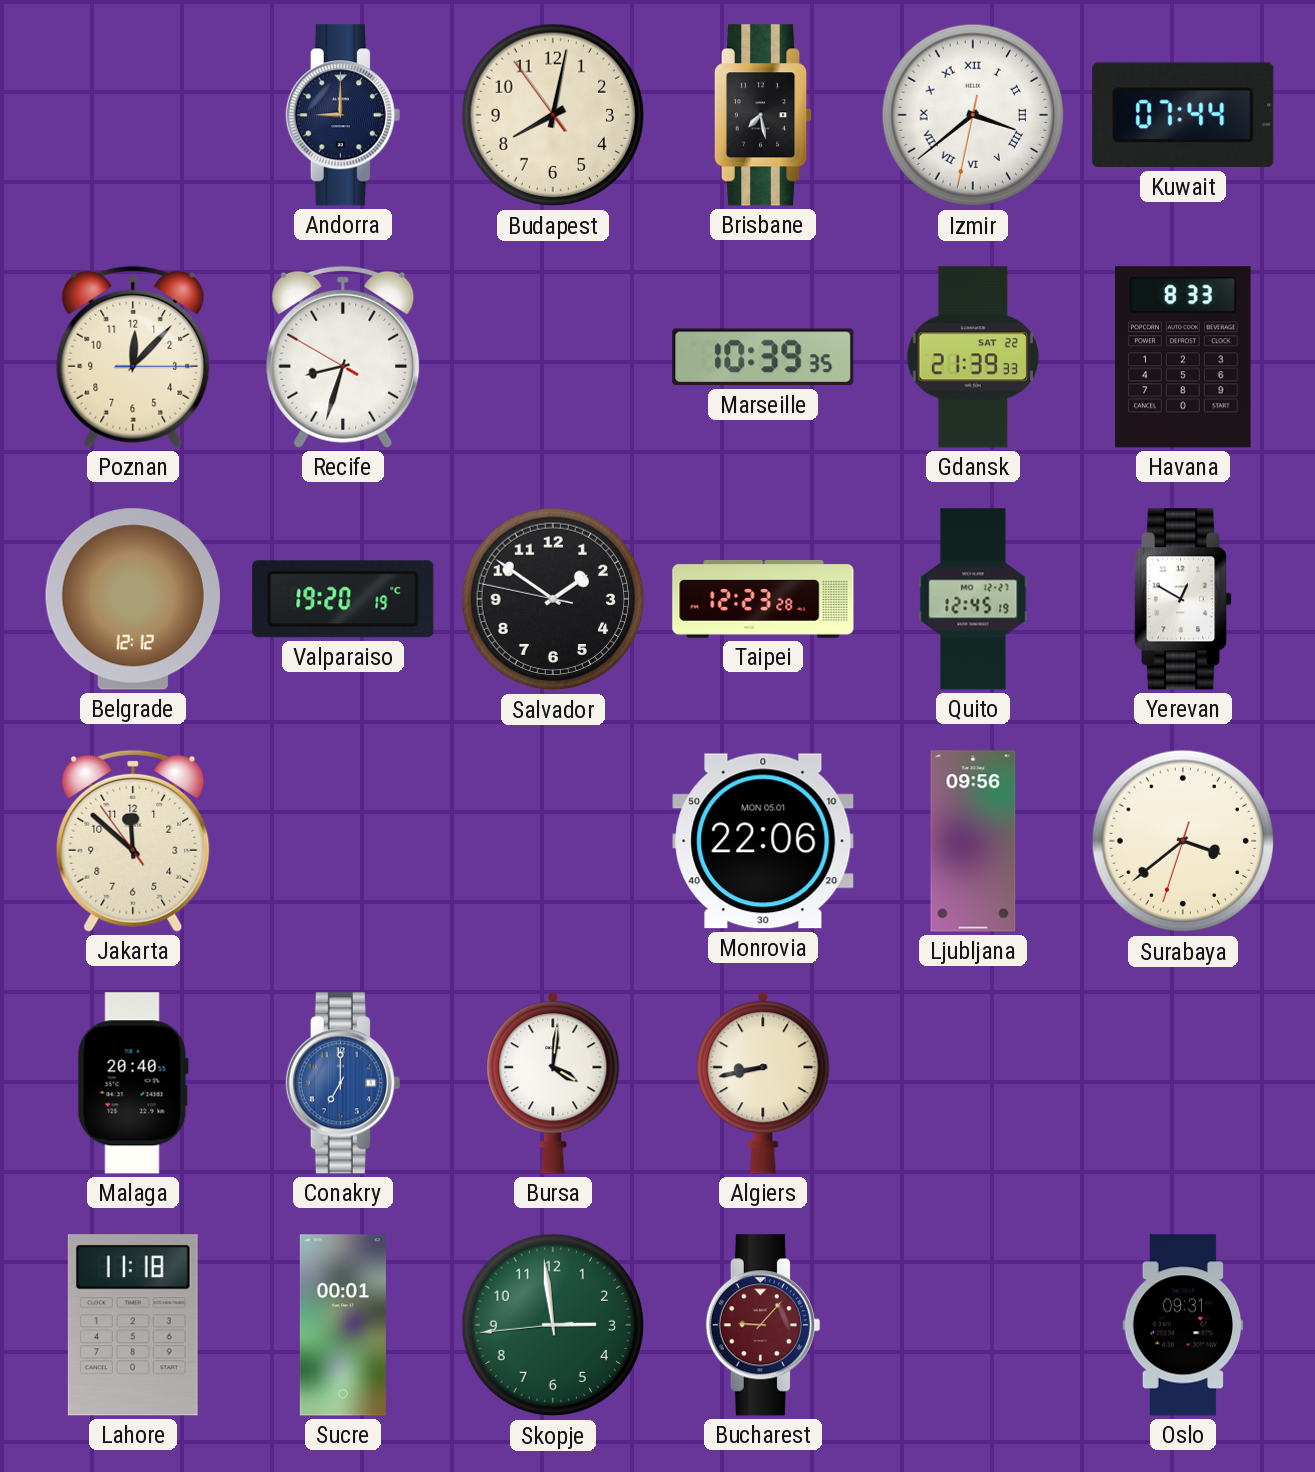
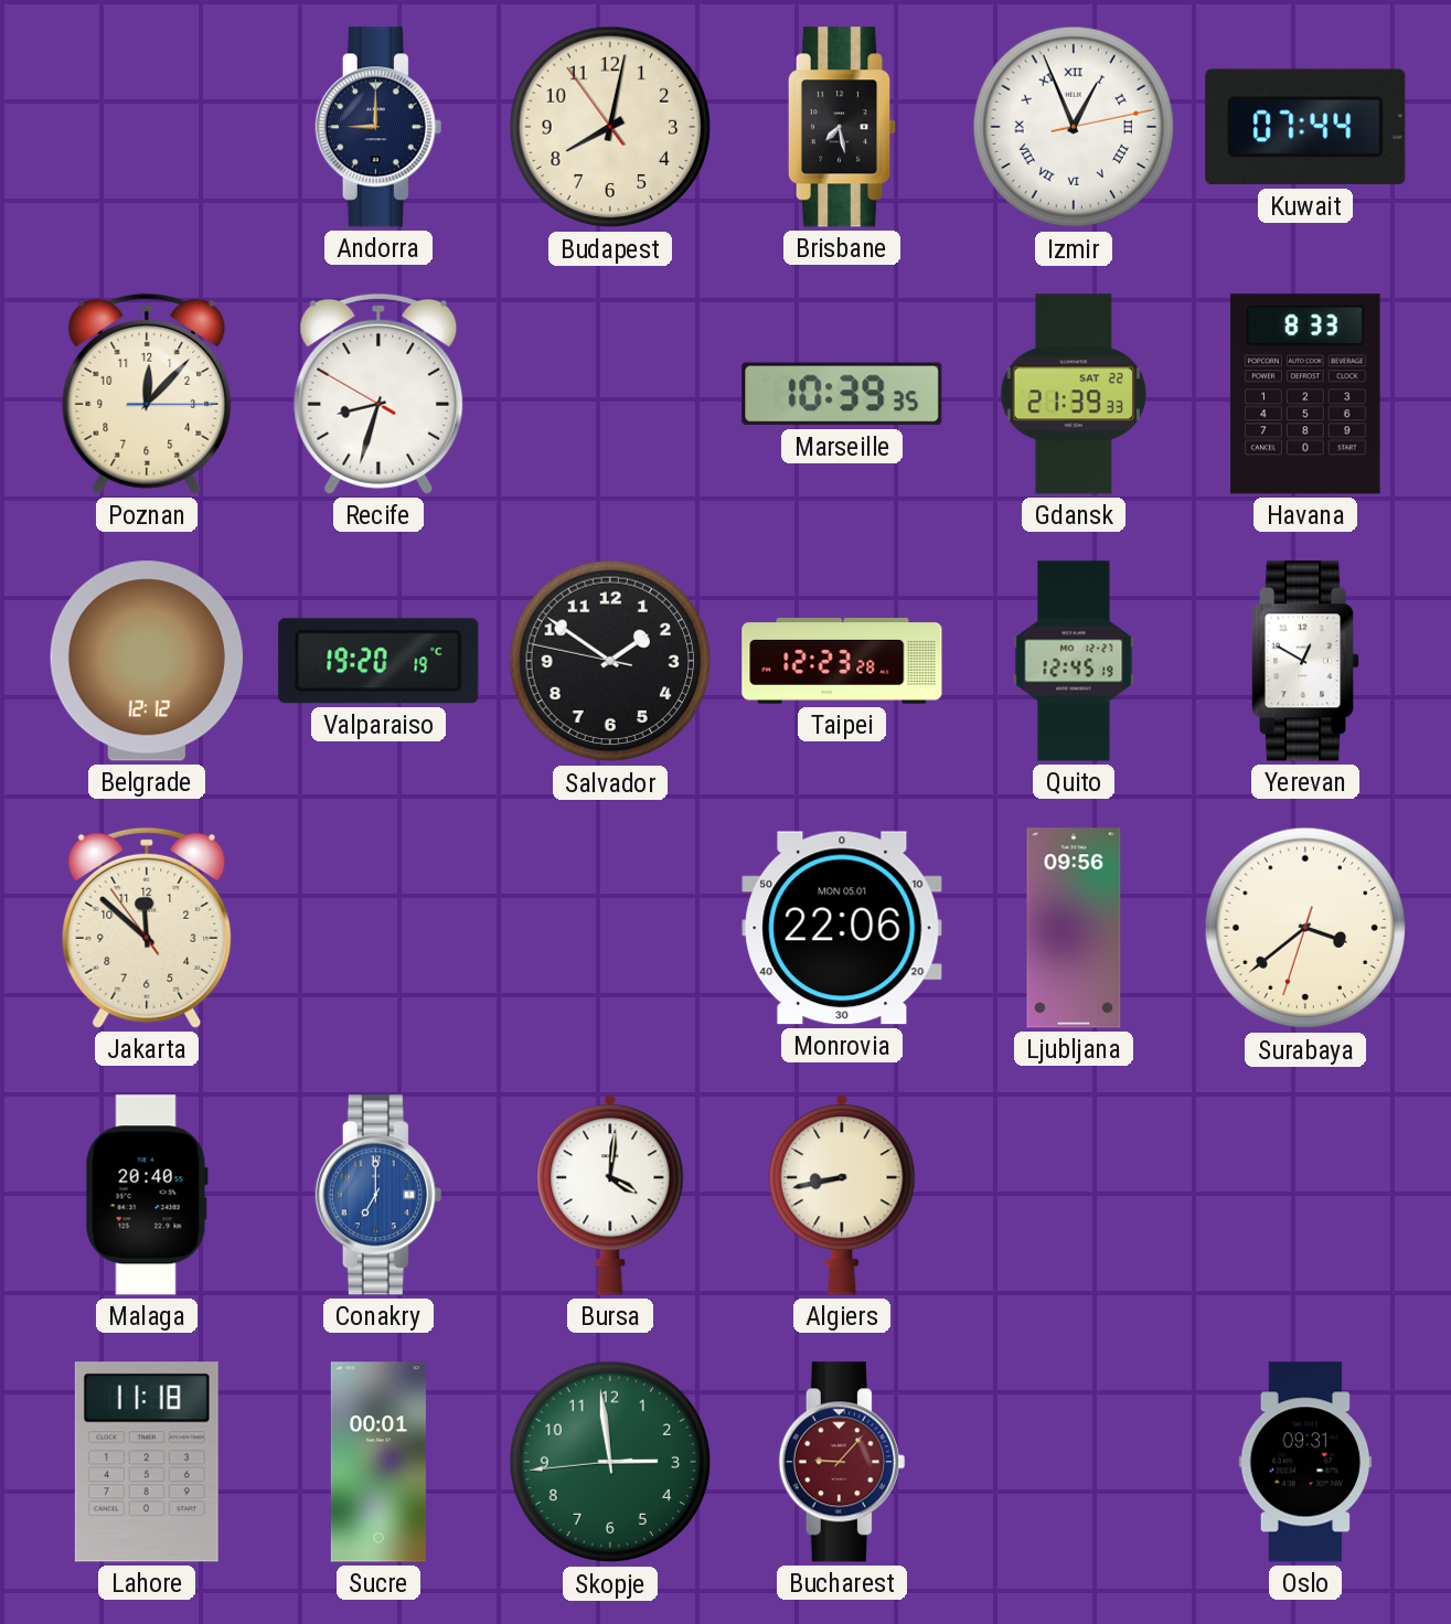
Izmir: 3:38 -> 12:56
